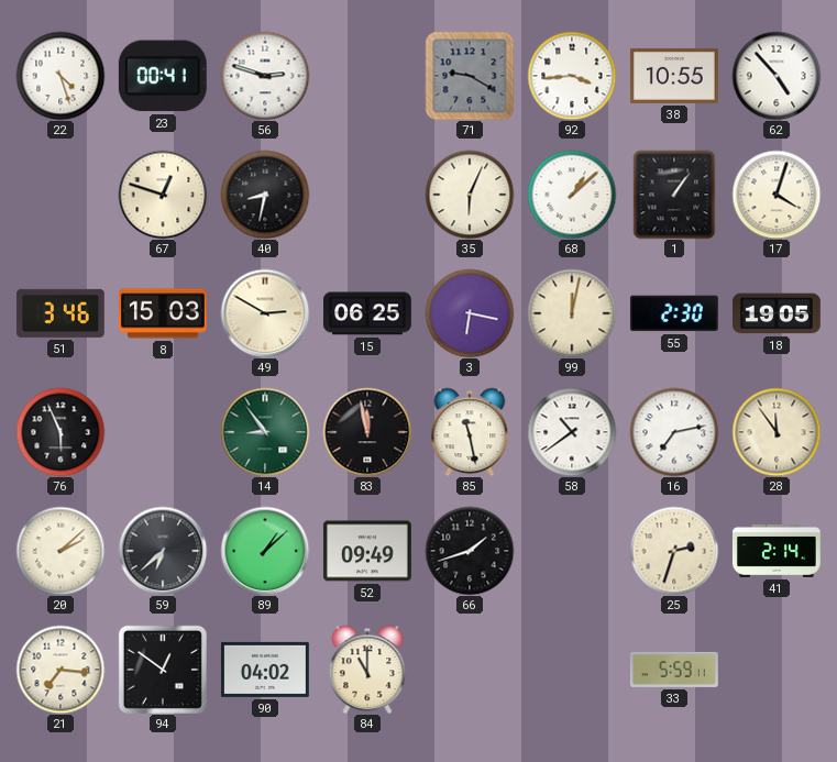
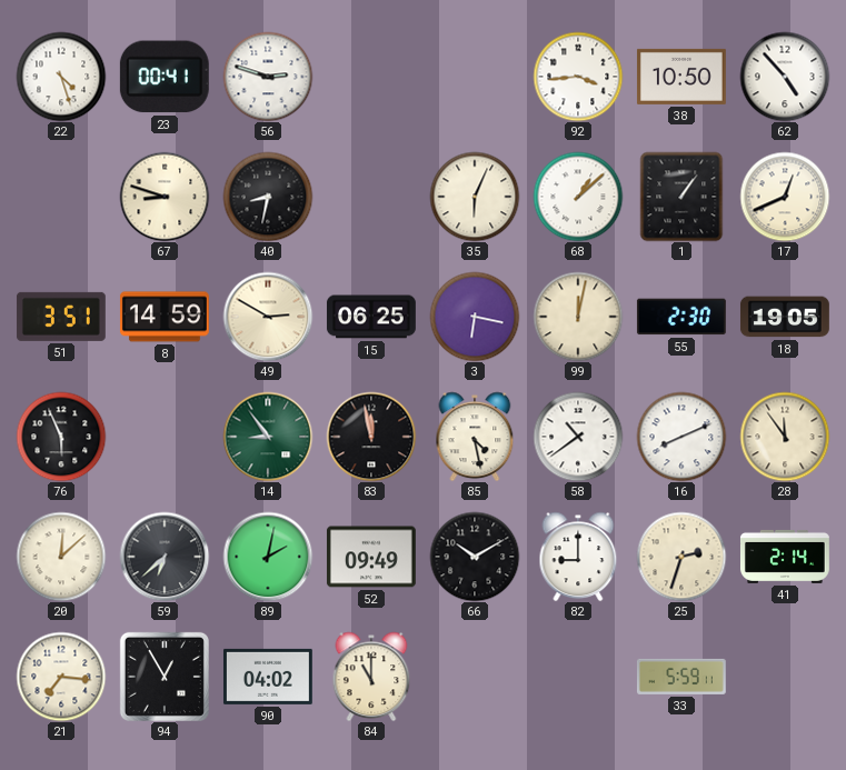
71: 9:20 -> none
38: 10:55 -> 10:50
67: 12:48 -> 8:48
17: 4:03 -> 12:41
51: 3:46 -> 3:51
8: 15:03 -> 14:59
85: 11:28 -> 4:28
16: 7:13 -> 8:11
20: 2:08 -> 12:08
89: 1:08 -> 2:02
66: 1:42 -> 10:10
82: none -> 9:00
94: 12:51 -> 12:55
